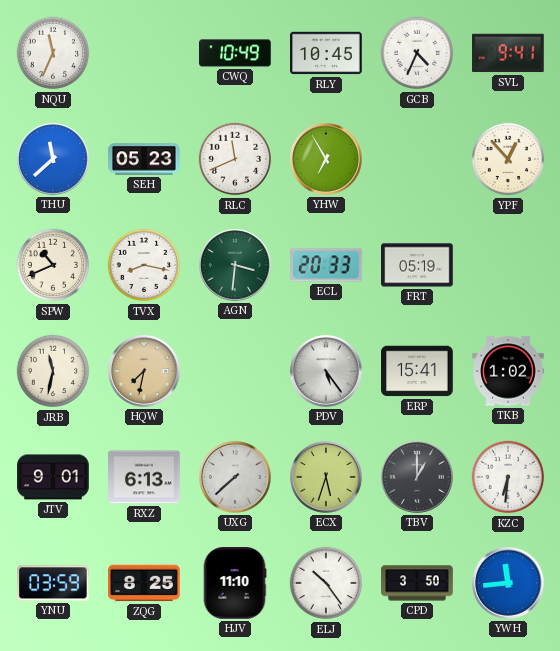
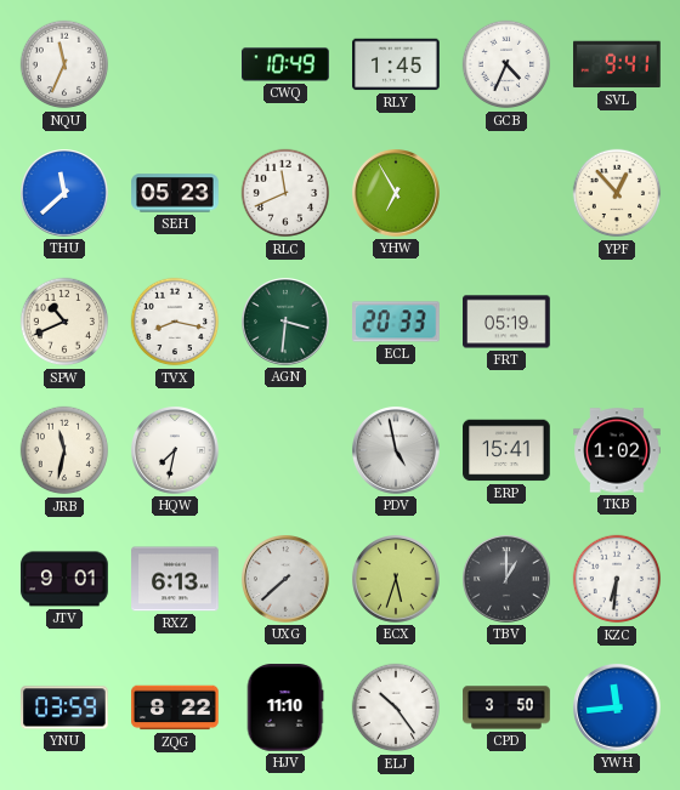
RLY: 10:45 -> 1:45
HQW dial: champagne -> white
PDV: 5:24 -> 4:58
ZQG: 8:25 -> 8:22
